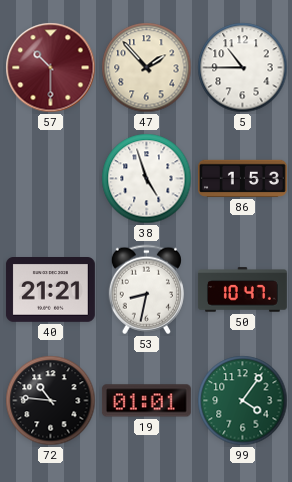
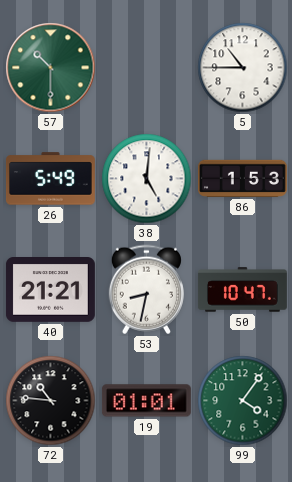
57 dial: burgundy -> green
47: 1:53 -> none
26: none -> 5:49
38: 4:57 -> 5:01
